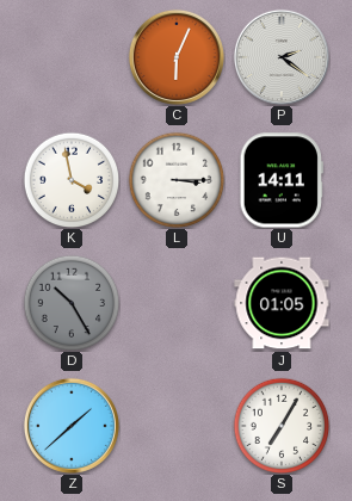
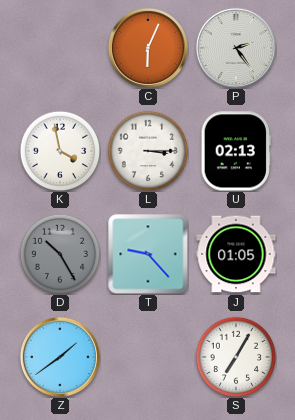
P: 2:21 -> 2:24
U: 14:11 -> 02:13
T: none -> 9:23
Z: 1:38 -> 1:39
